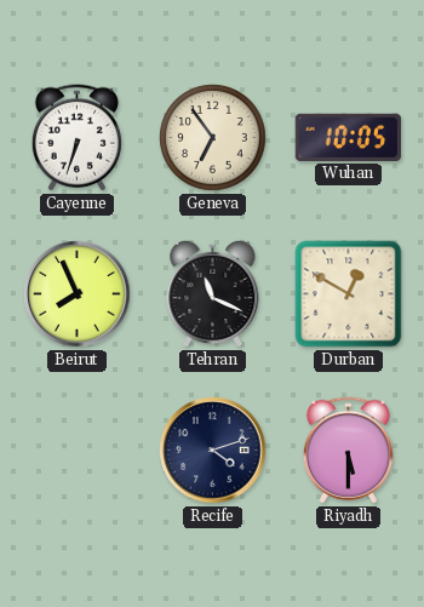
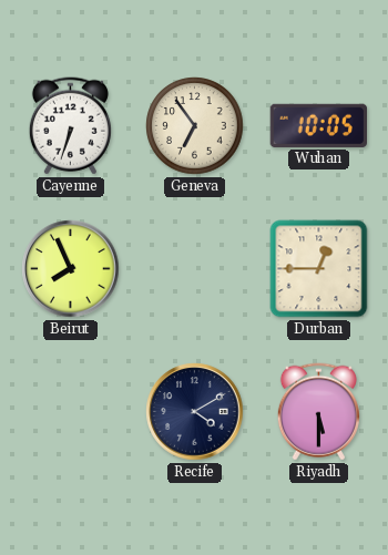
Tehran: 11:19 -> none
Durban: 12:50 -> 12:45
Recife: 4:12 -> 4:10
